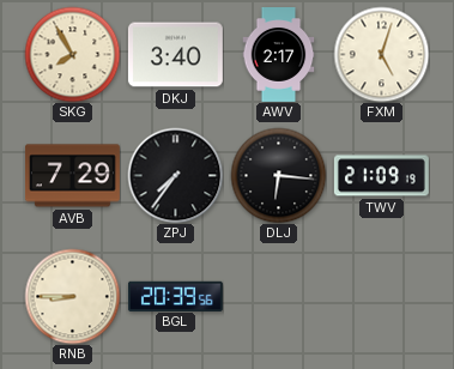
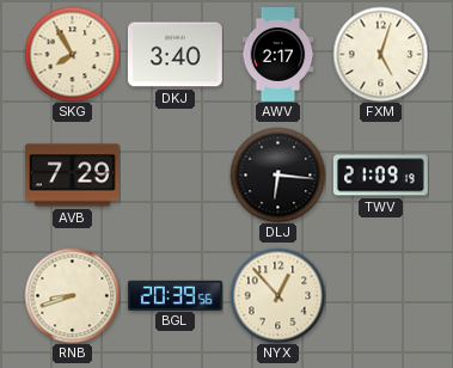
ZPJ: 7:36 -> none
RNB: 8:45 -> 8:42
NYX: none -> 12:53
